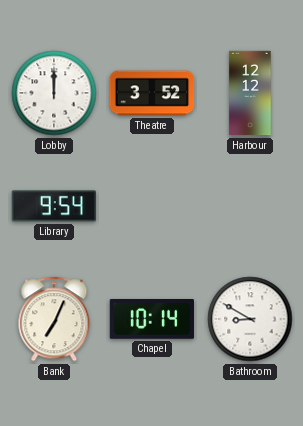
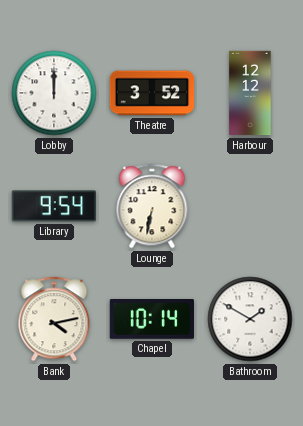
Lounge: none -> 6:32
Bank: 7:04 -> 4:13
Bathroom: 8:50 -> 1:50
